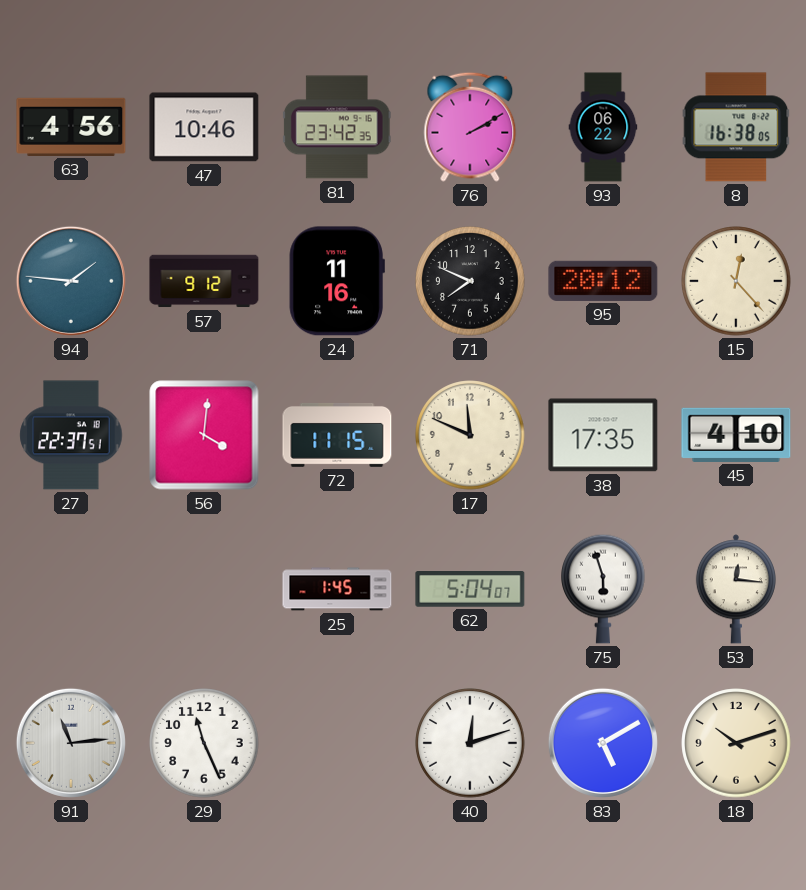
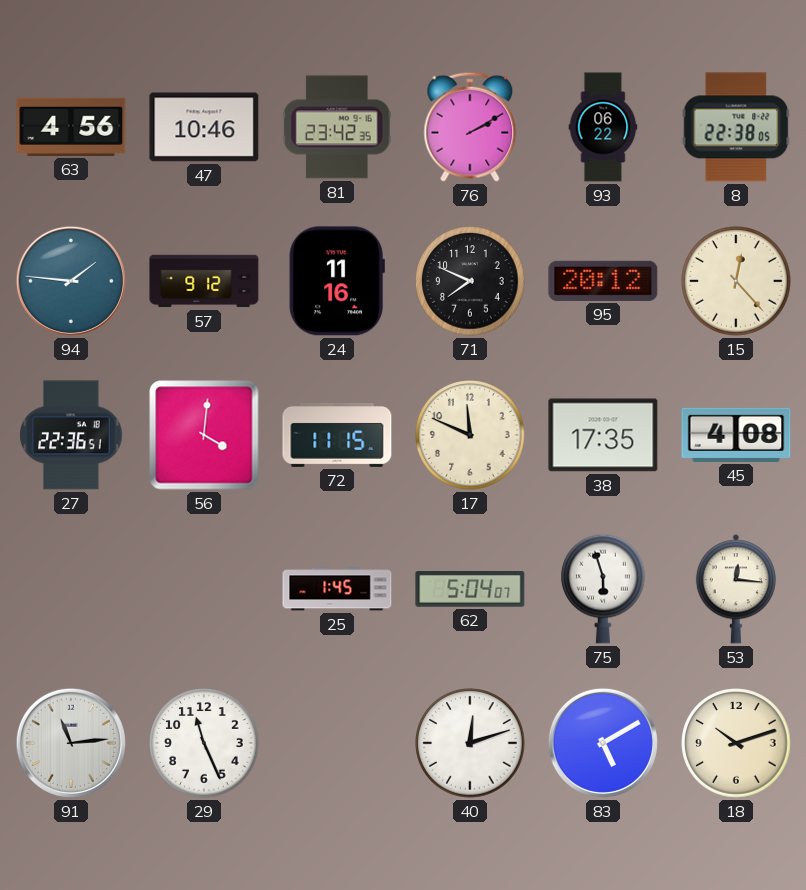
8: 16:38 -> 22:38
27: 22:37 -> 22:36
45: 4:10 -> 4:08
